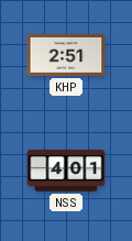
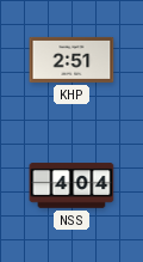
NSS: 4:01 -> 4:04
